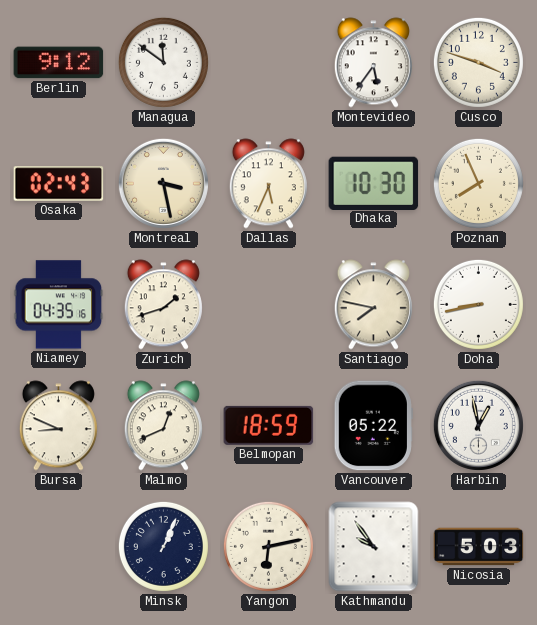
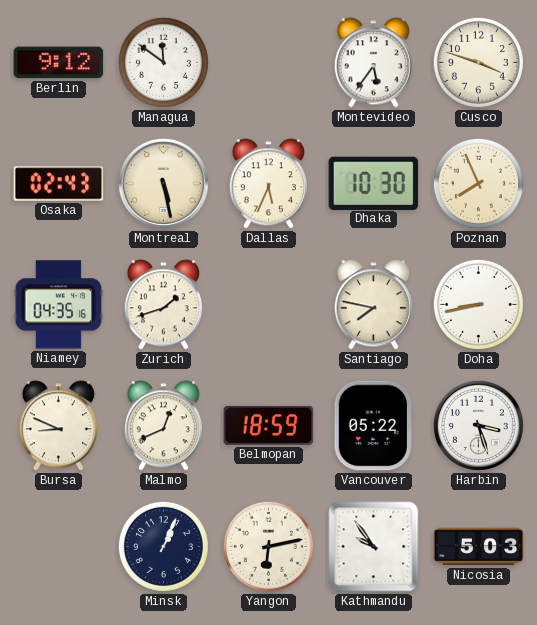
Montreal: 3:28 -> 5:28
Harbin: 12:58 -> 3:27
